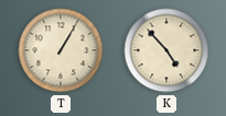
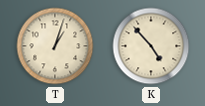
T: 1:05 -> 1:03
